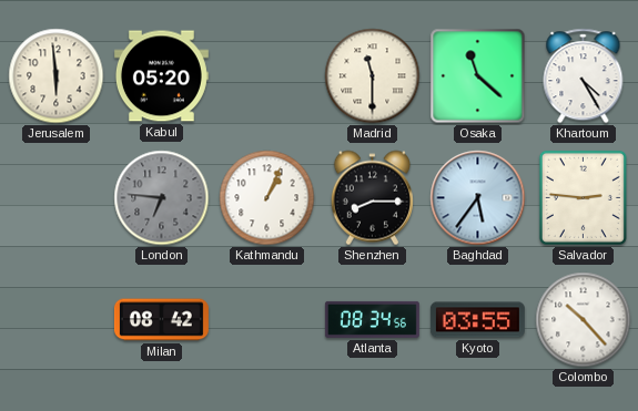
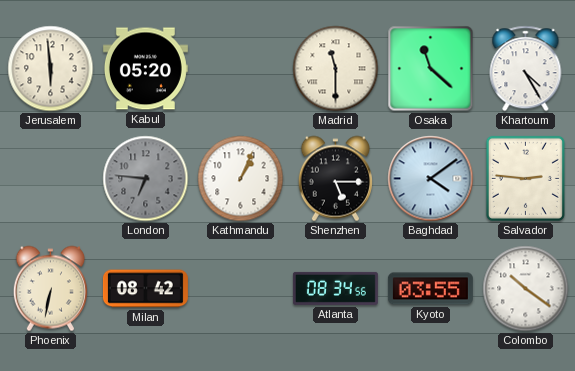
Shenzhen: 8:15 -> 5:15
Baghdad: 5:36 -> 4:09
Phoenix: none -> 6:32
Colombo: 10:23 -> 10:21
